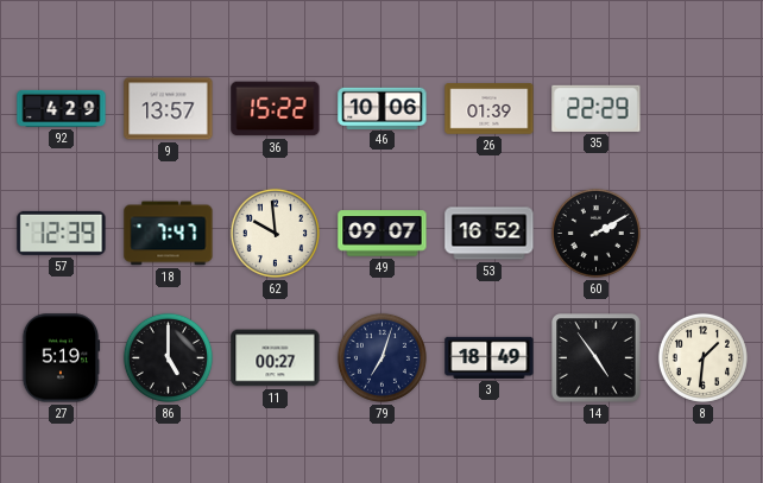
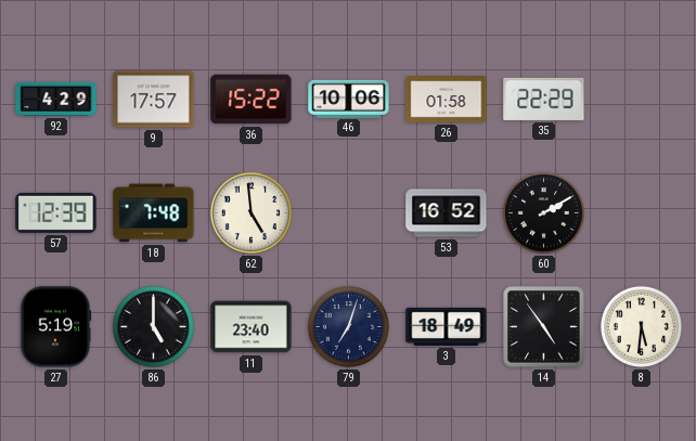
9: 13:57 -> 17:57
26: 01:39 -> 01:58
18: 7:47 -> 7:48
62: 9:59 -> 4:59
49: 09:07 -> none
11: 00:27 -> 23:40
8: 1:31 -> 5:31
